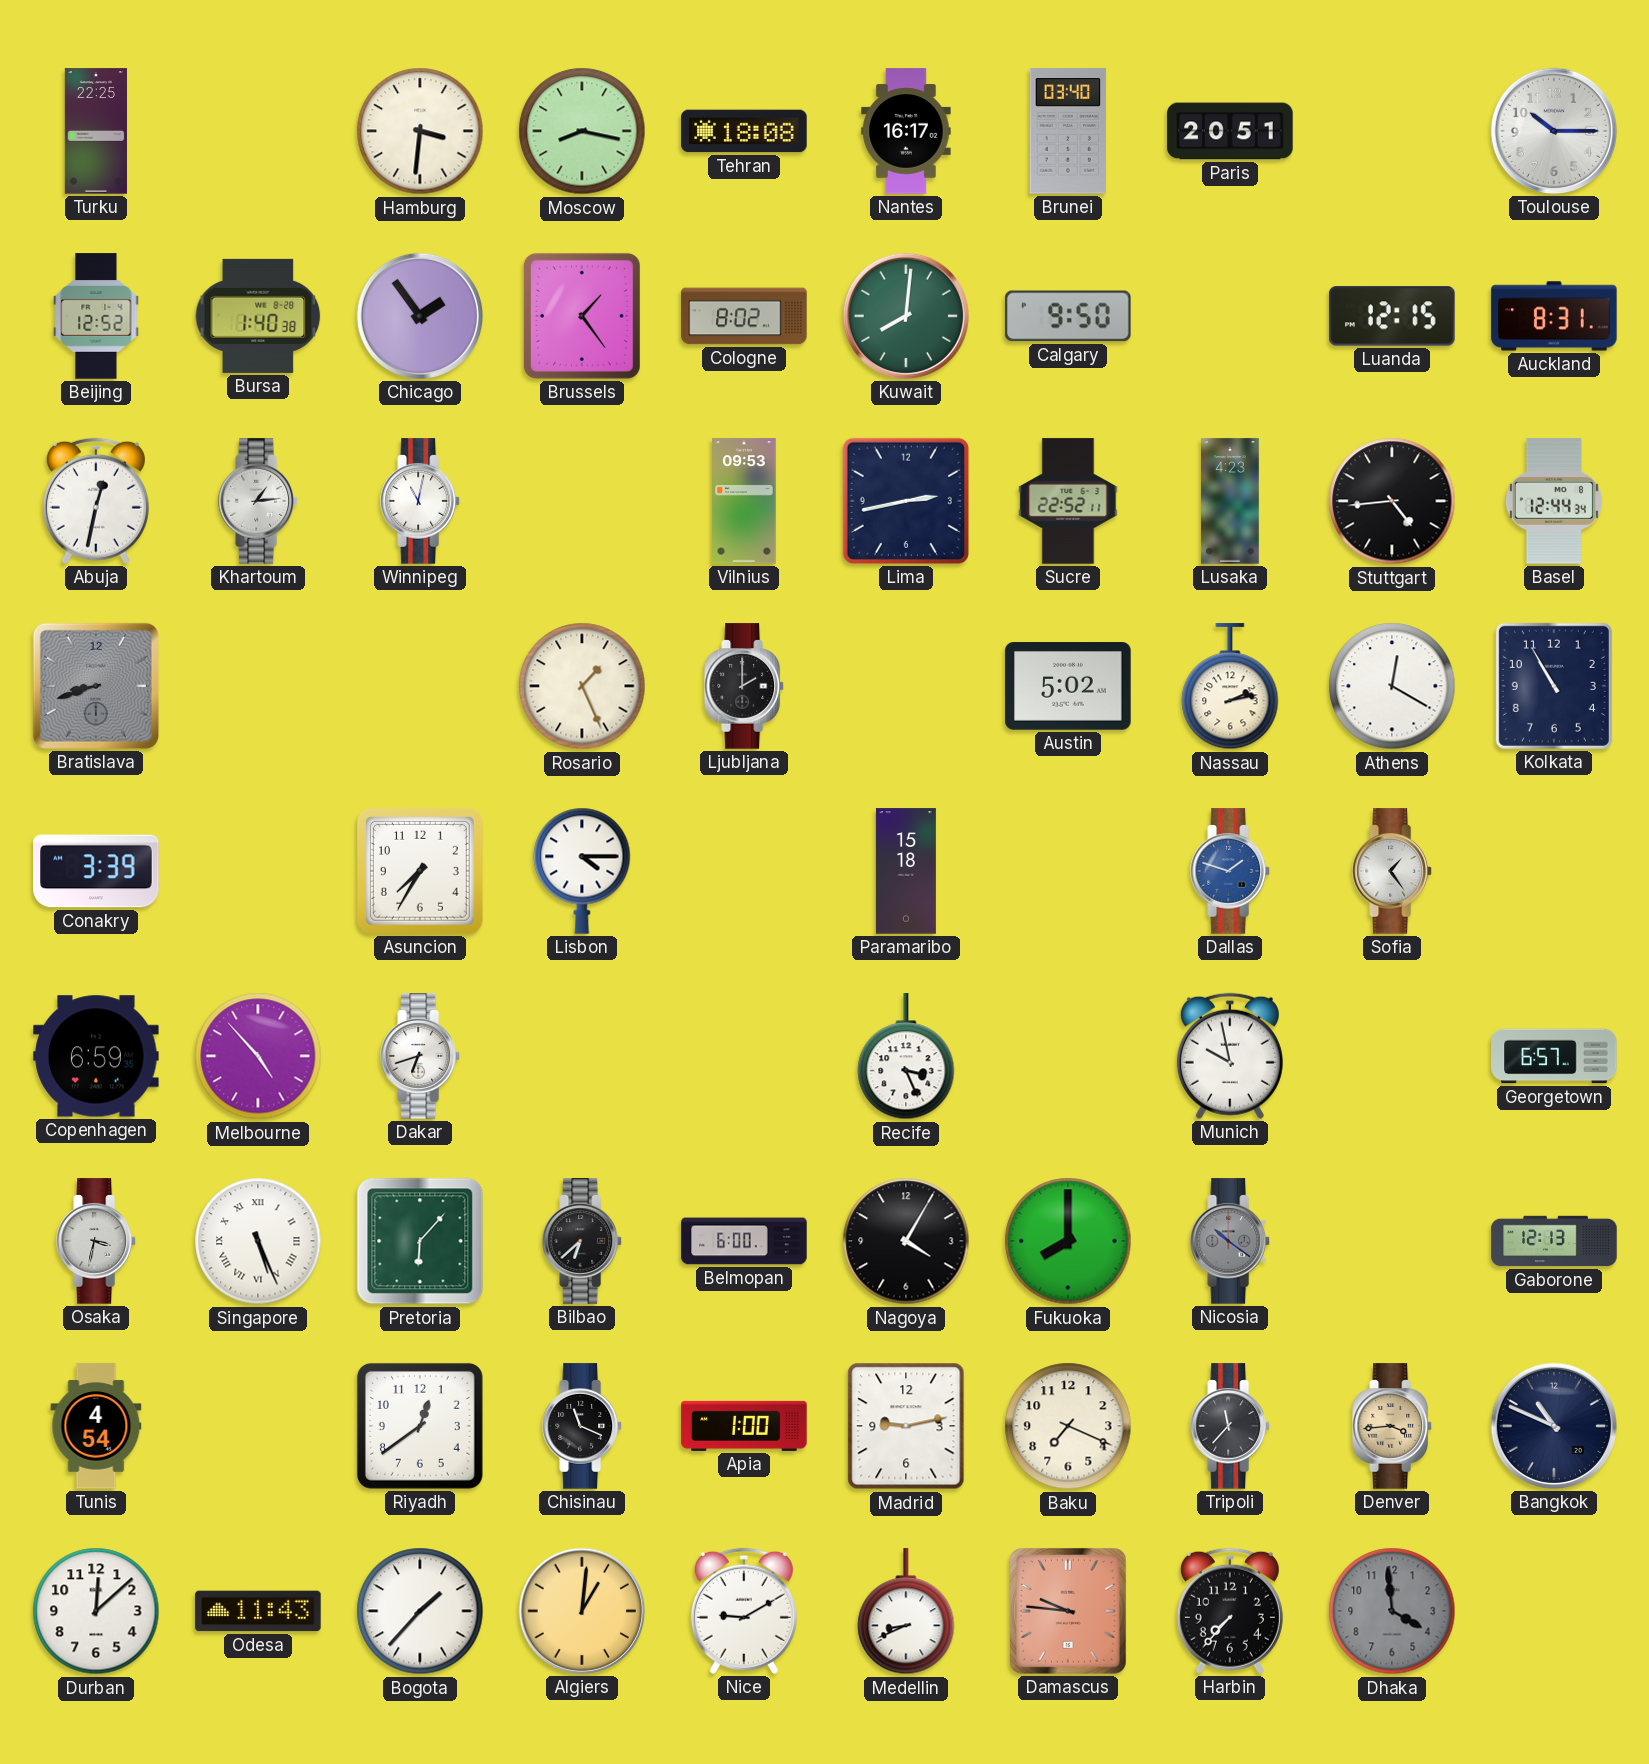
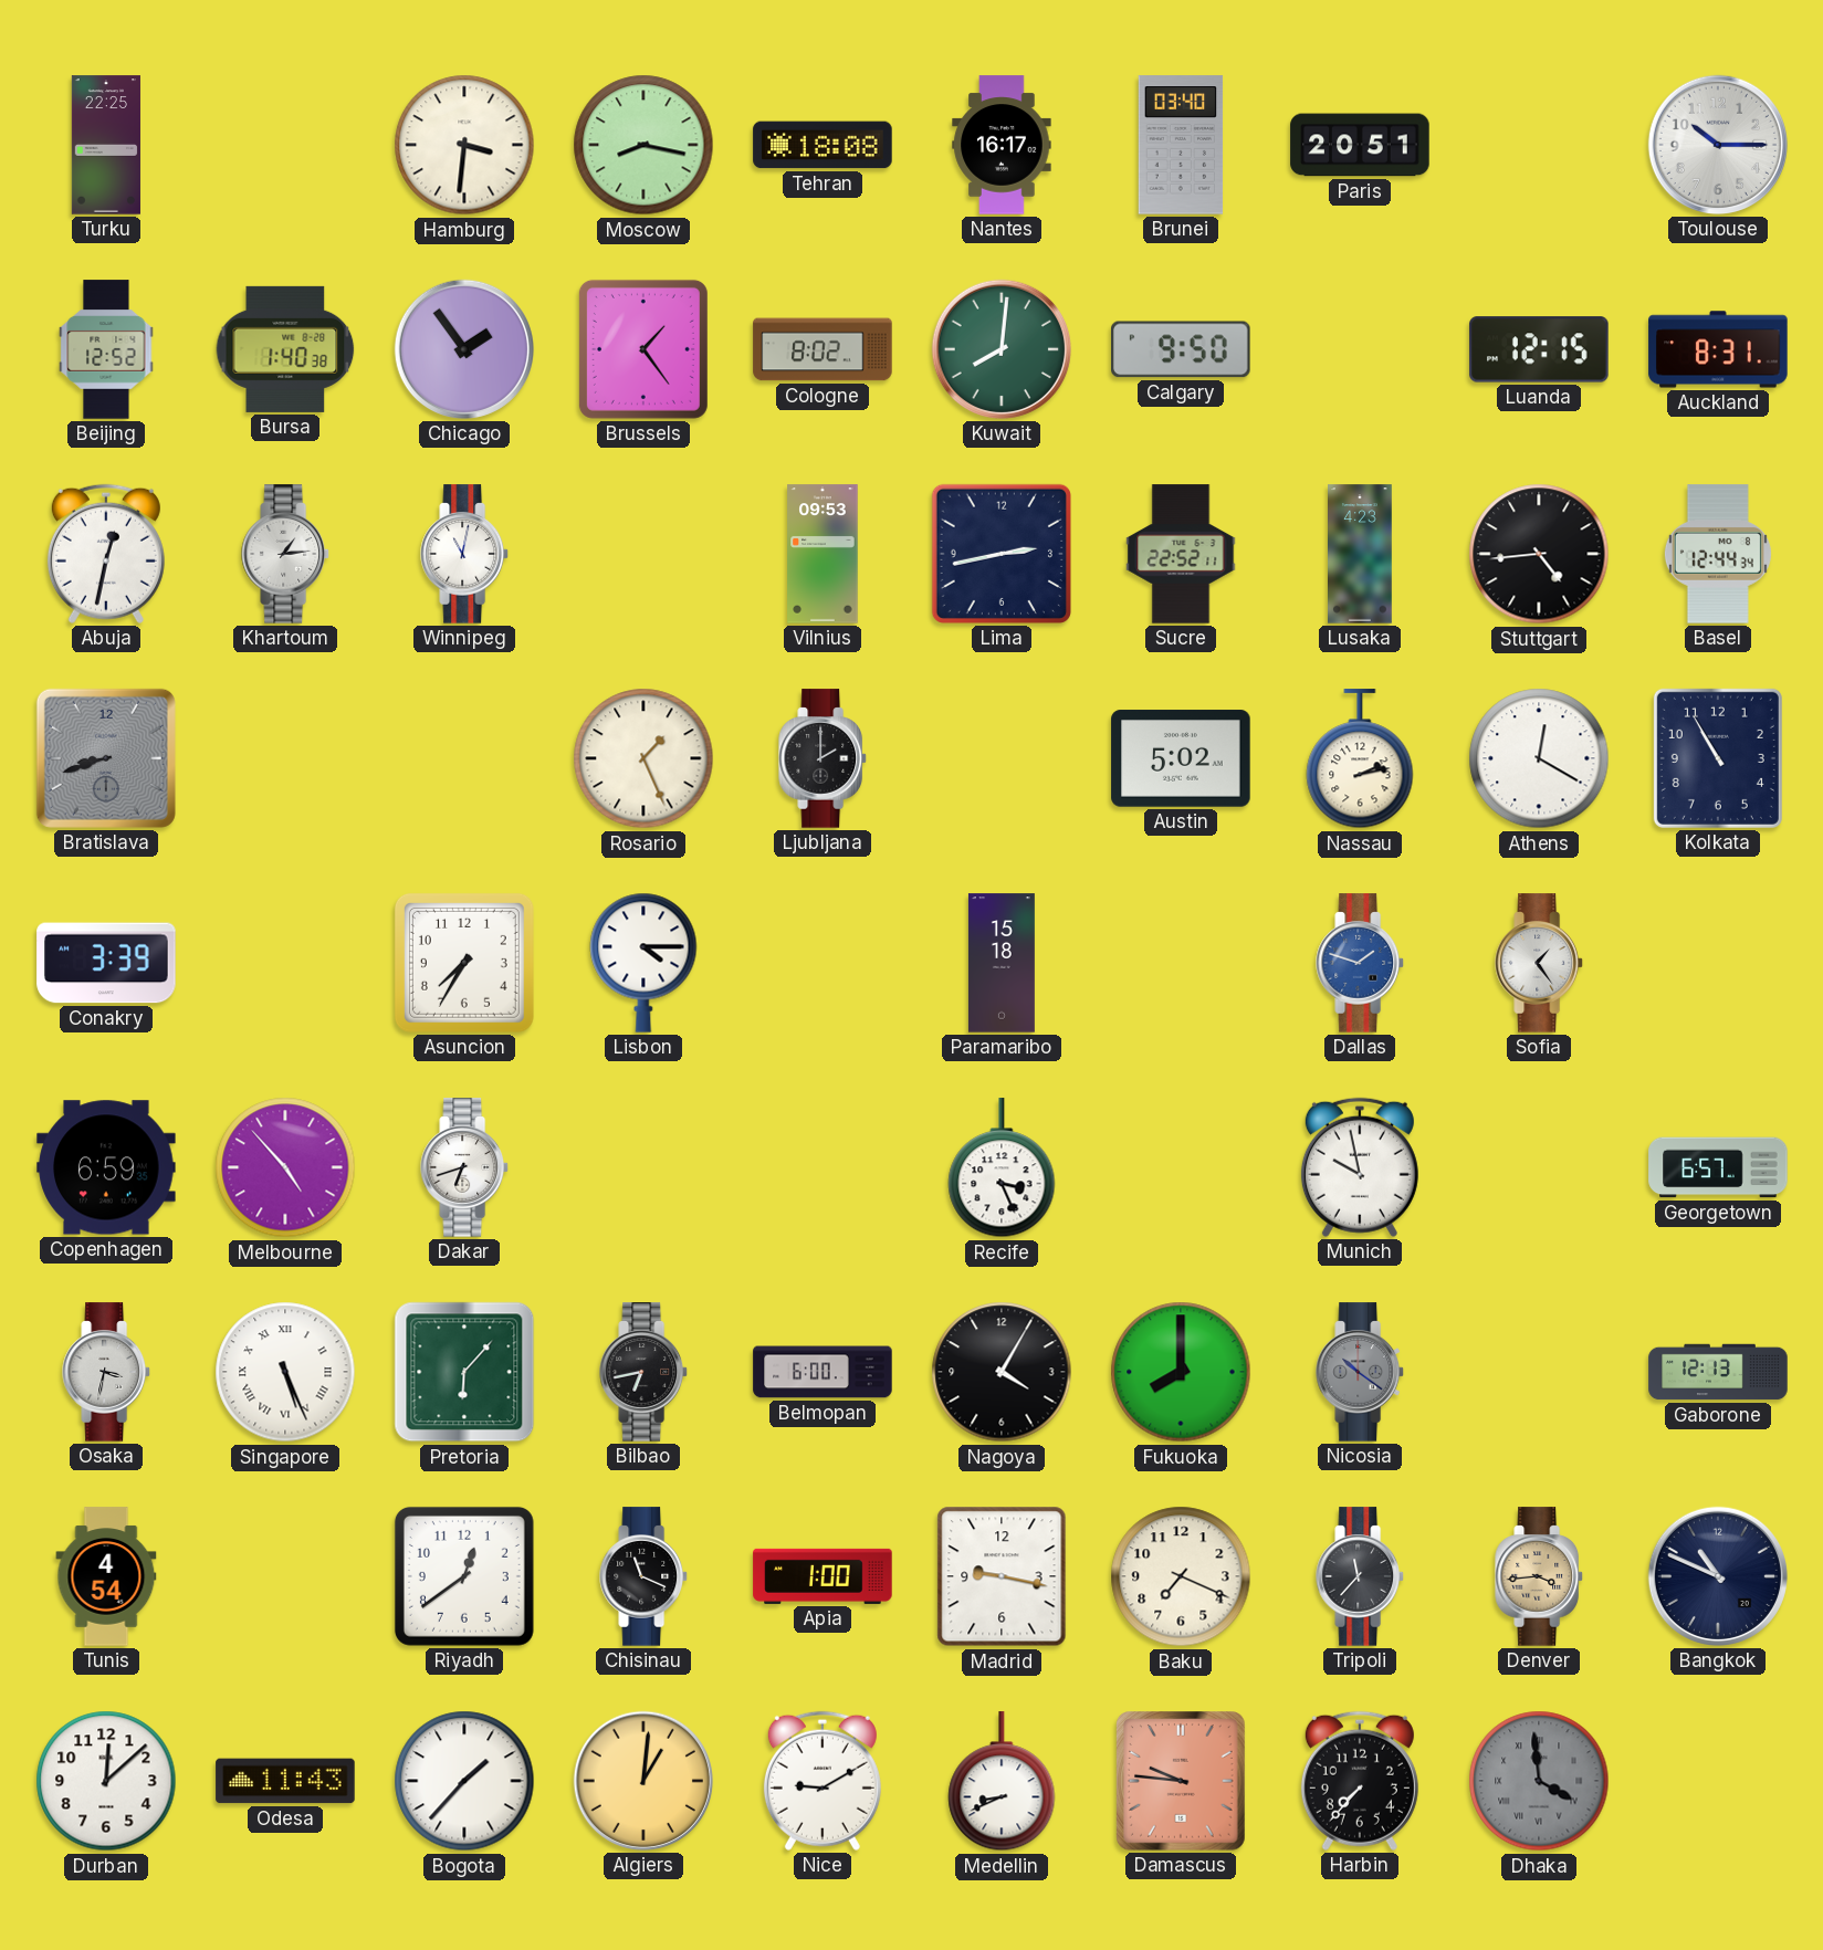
Bilbao: 6:38 -> 6:43
Madrid: 9:13 -> 9:17
Dhaka numerals: Arabic -> Roman
